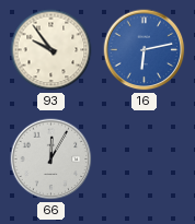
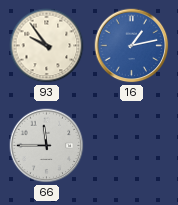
16: 6:13 -> 1:13
66: 12:05 -> 11:45
